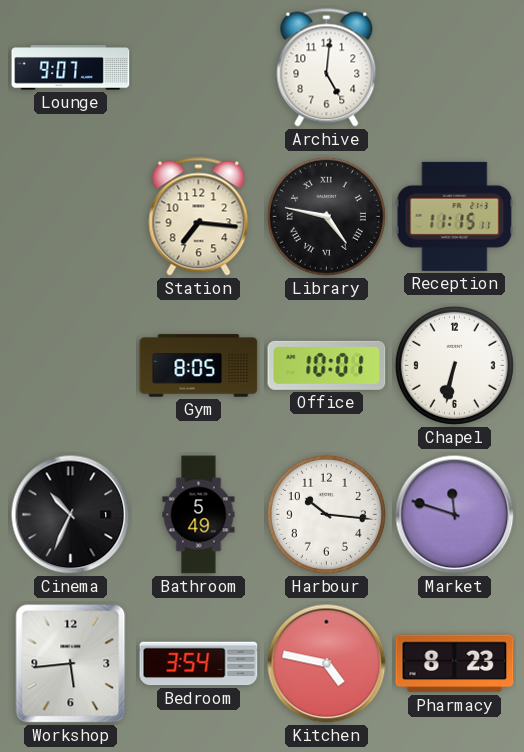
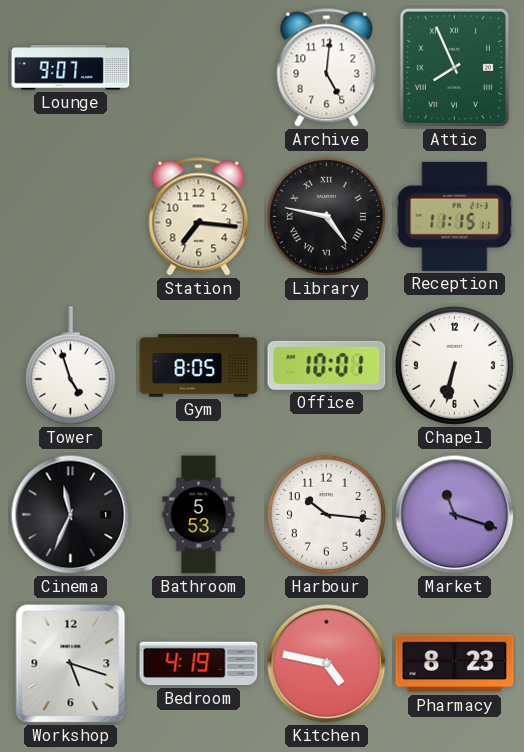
Attic: none -> 7:56
Tower: none -> 4:57
Cinema: 10:34 -> 11:34
Bathroom: 5:49 -> 5:53
Market: 11:48 -> 11:18
Workshop: 5:44 -> 5:18
Bedroom: 3:54 -> 4:19
